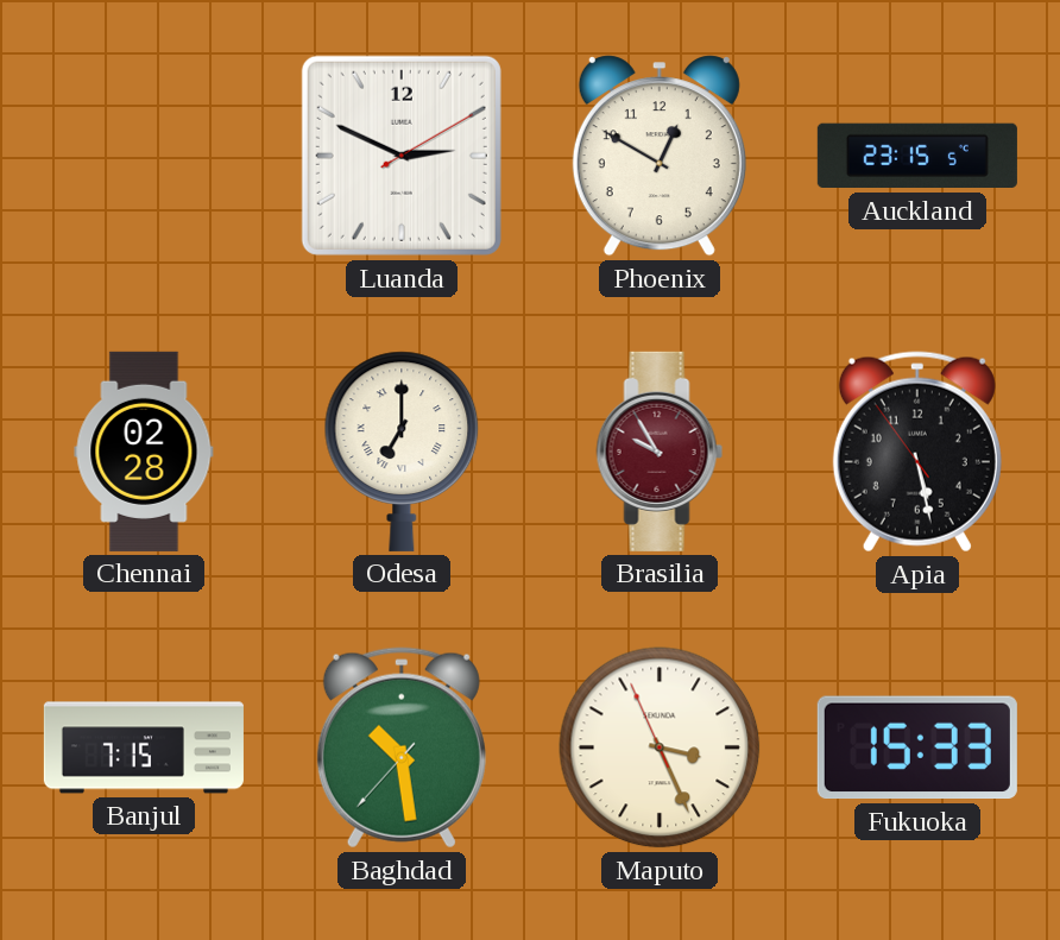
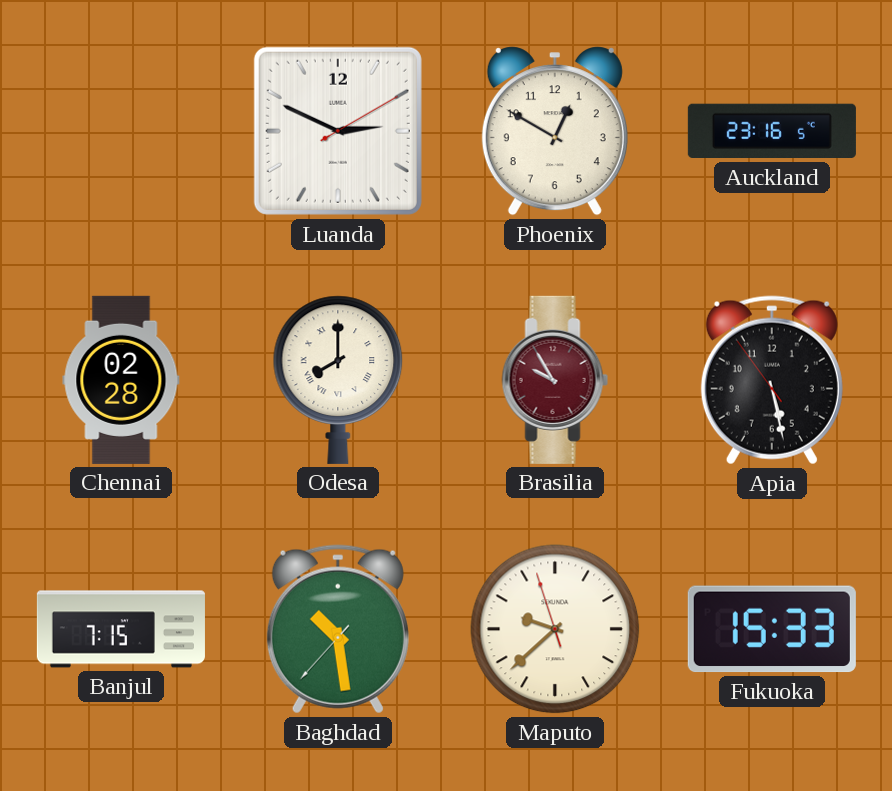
Auckland: 23:15 -> 23:16
Odesa: 7:00 -> 8:00
Maputo: 3:25 -> 9:37
